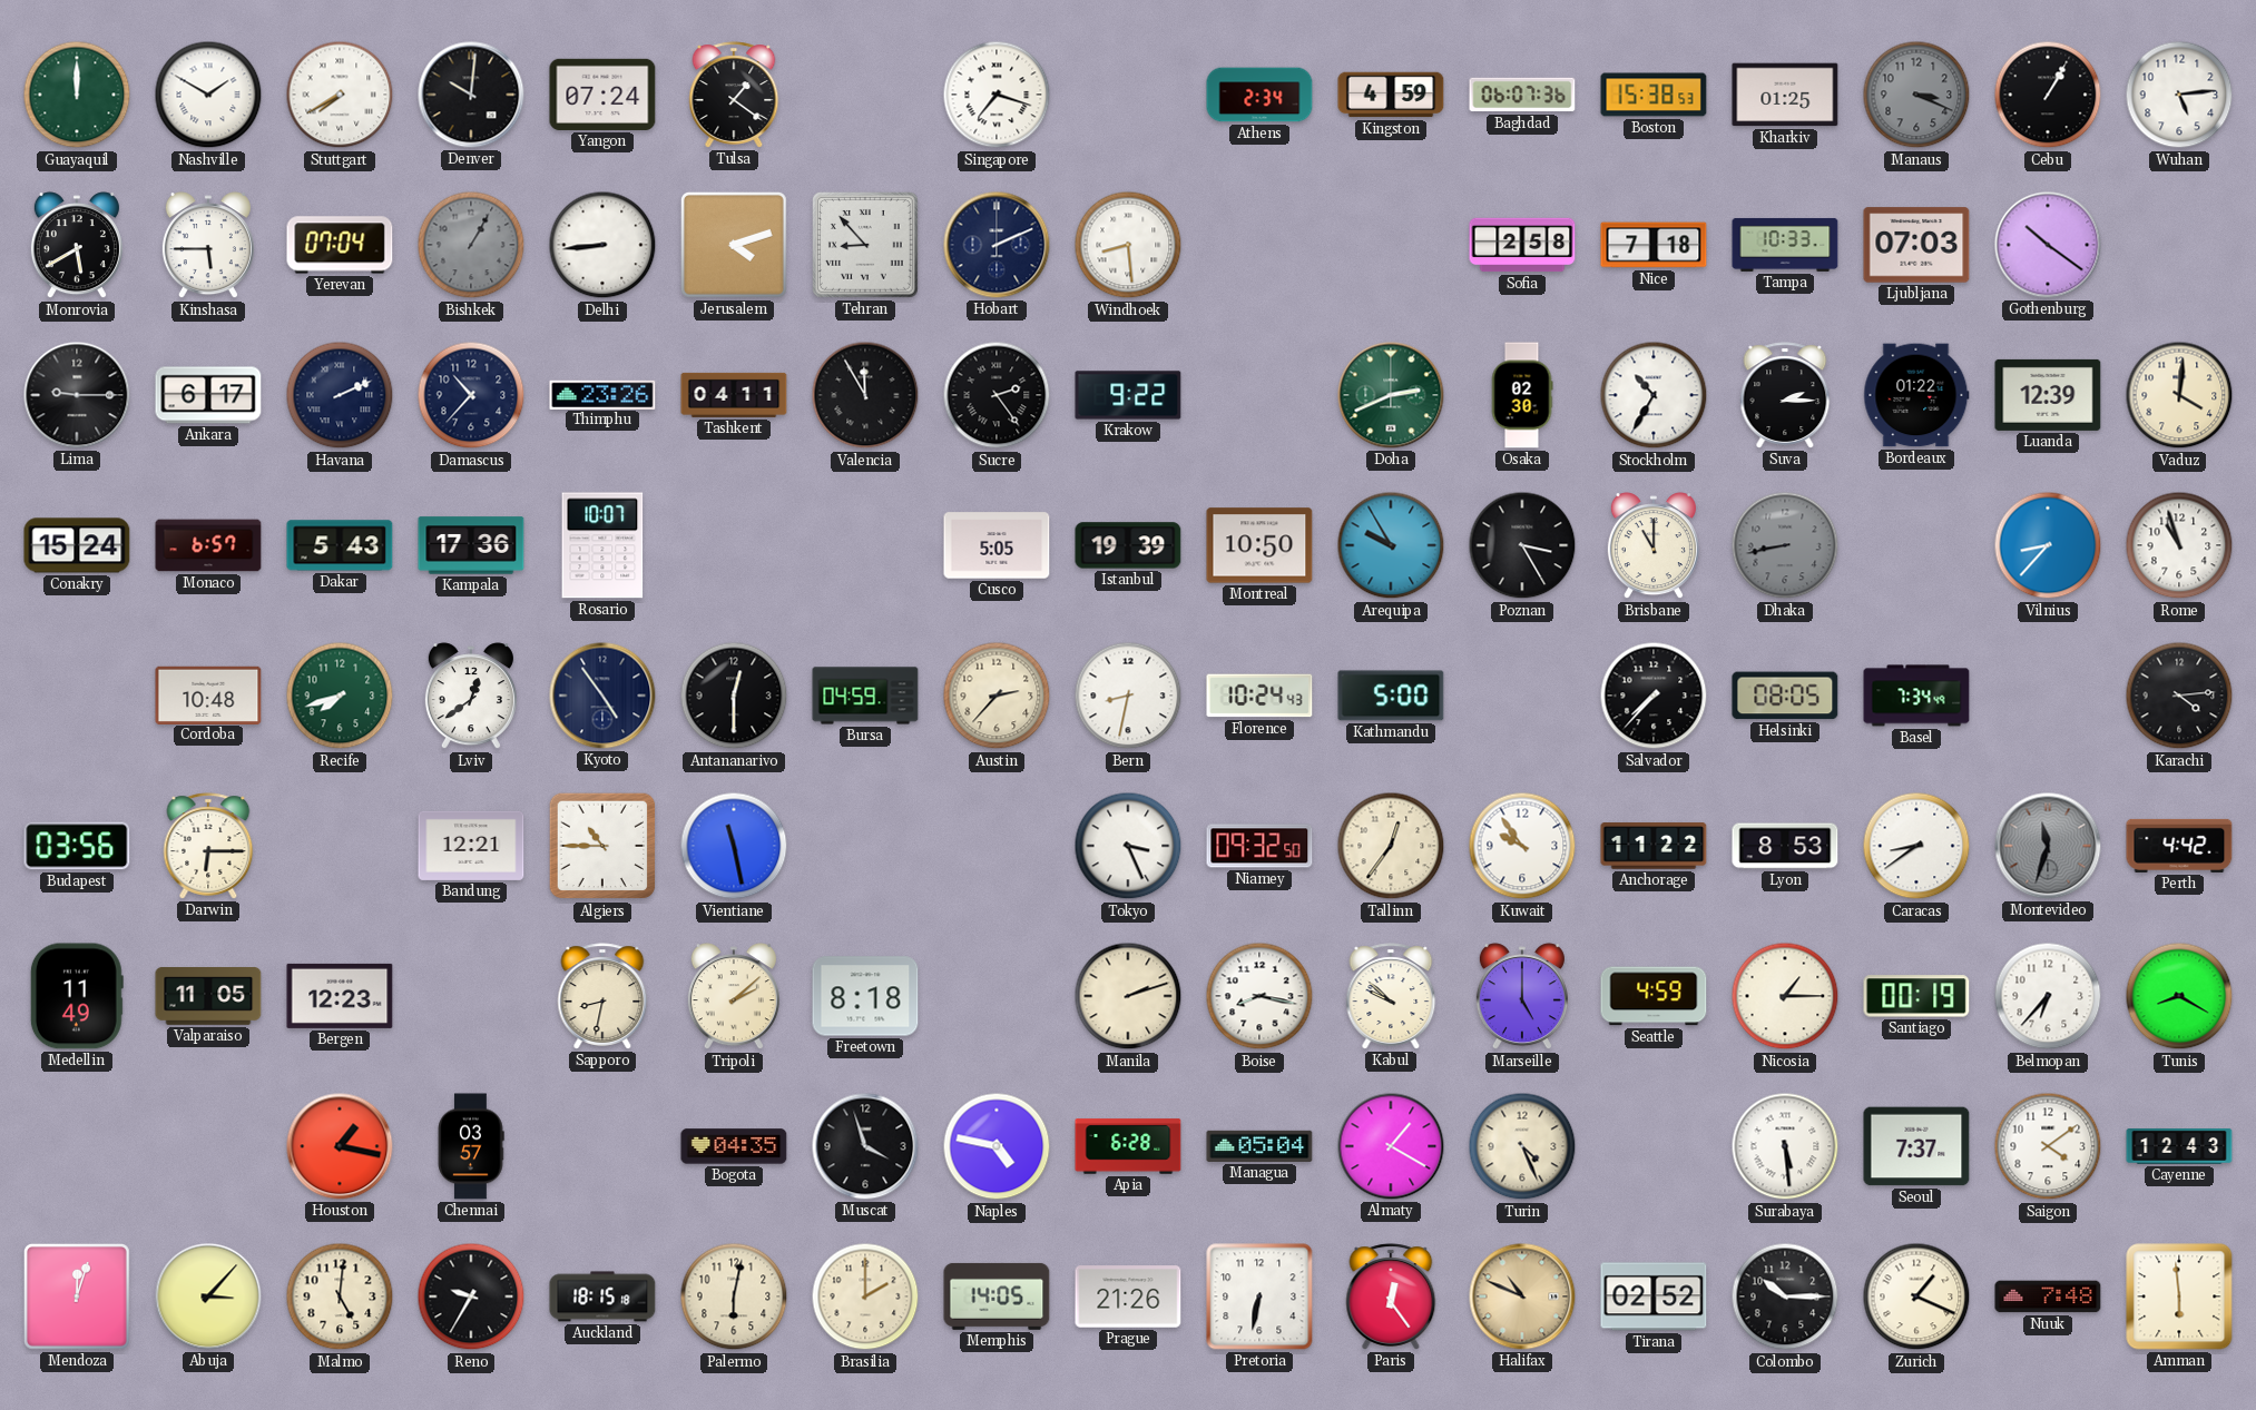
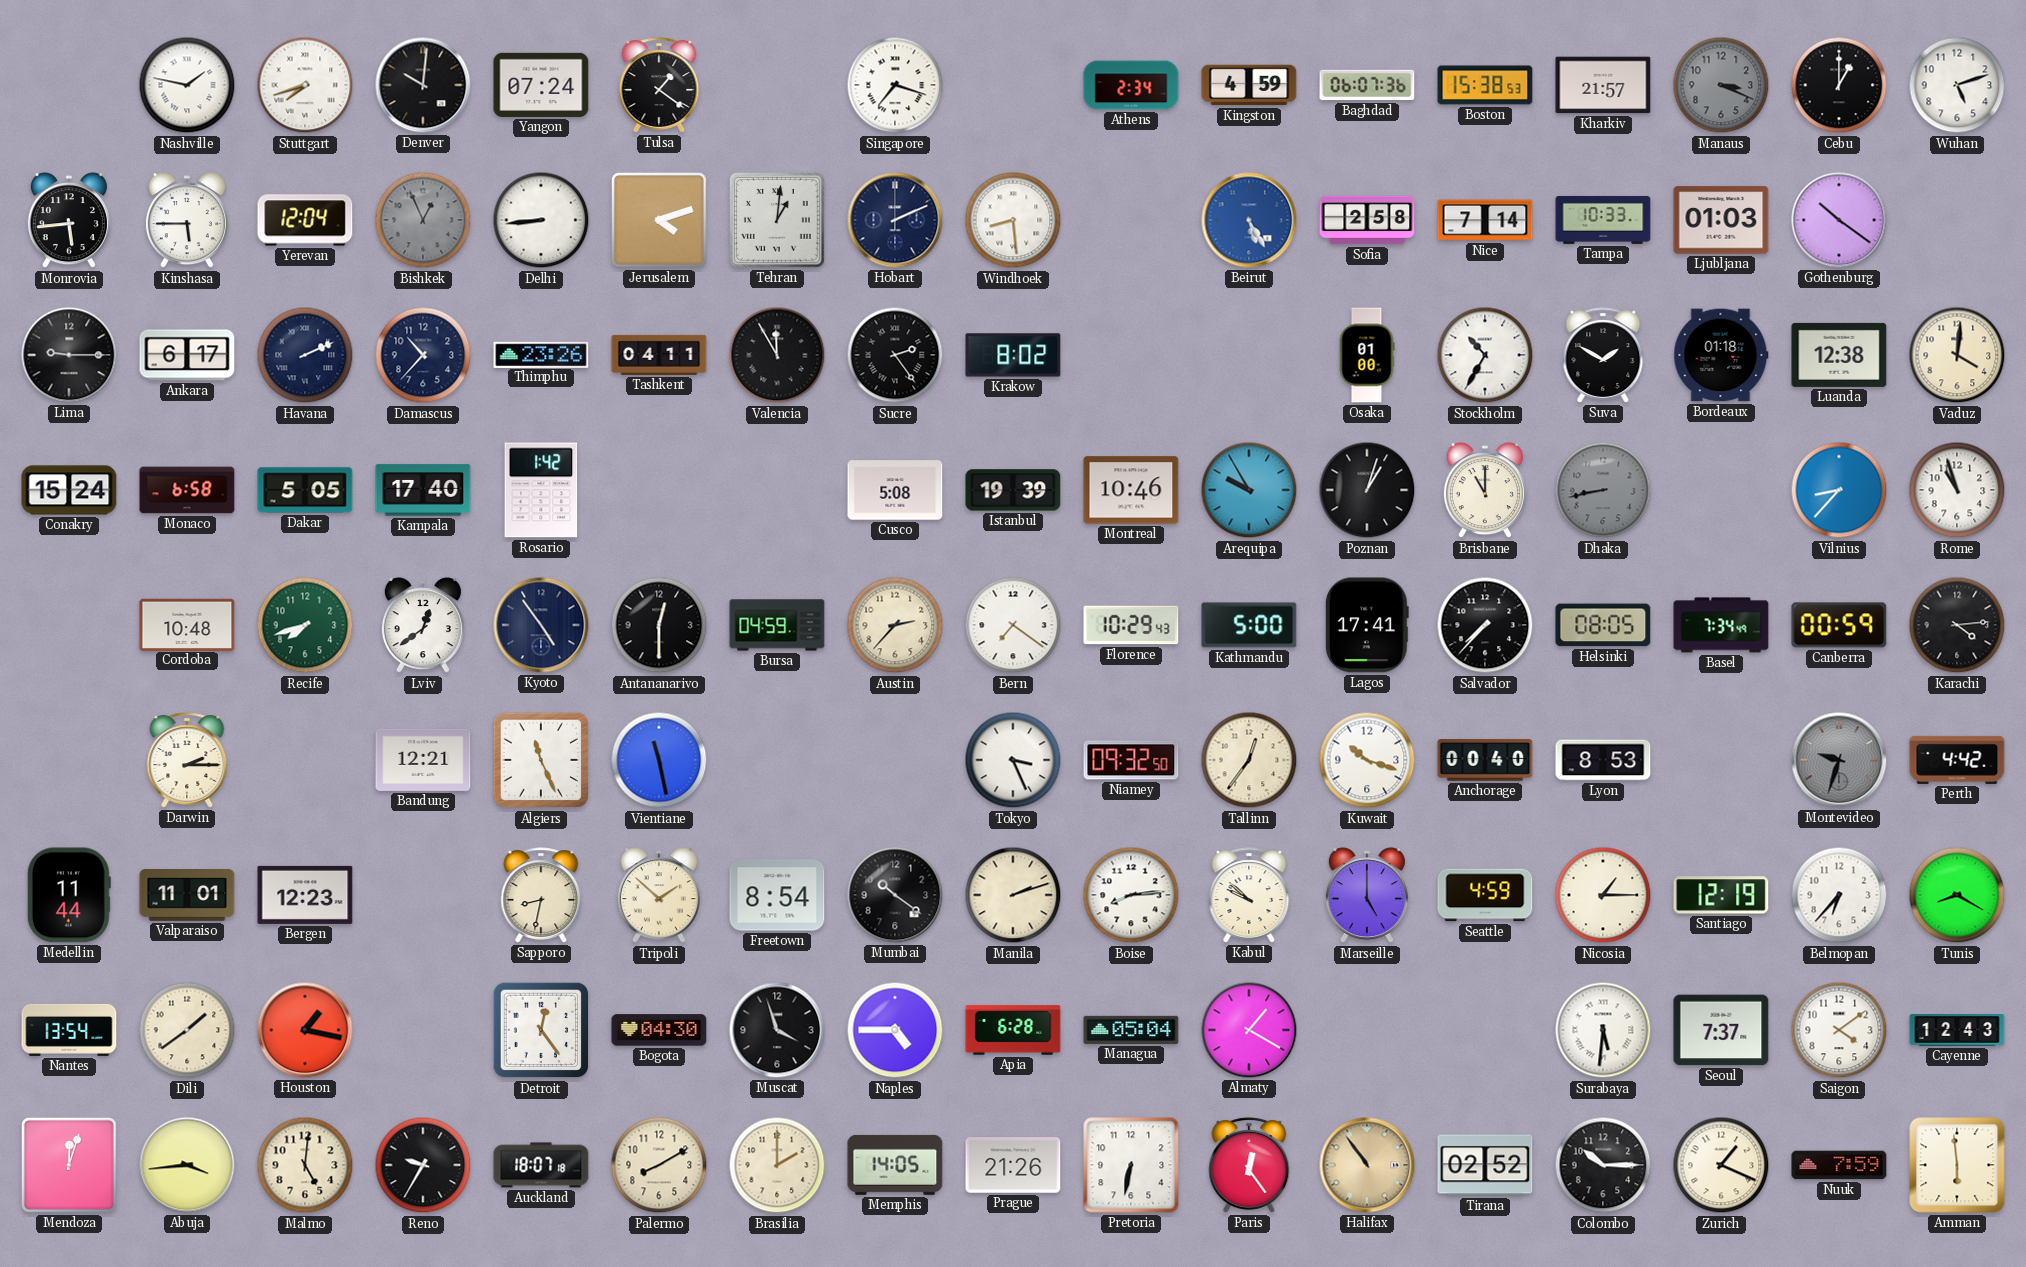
Guayaquil: 12:00 -> none
Nashville: 1:50 -> 1:47
Stuttgart: 7:40 -> 7:42
Kharkiv: 01:25 -> 21:57
Cebu: 1:05 -> 1:00
Wuhan: 5:14 -> 5:12
Monrovia: 5:40 -> 5:44
Yerevan: 07:04 -> 12:04
Bishkek: 1:05 -> 12:56
Tehran: 8:53 -> 1:01
Beirut: none -> 5:25
Nice: 7:18 -> 7:14
Ljubljana: 07:03 -> 01:03
Krakow: 9:22 -> 8:02
Doha: 2:41 -> none
Osaka: 02:30 -> 01:00
Suva: 2:15 -> 1:50
Bordeaux: 01:22 -> 01:18
Luanda: 12:39 -> 12:38
Monaco: 6:57 -> 6:58
Dakar: 5:43 -> 5:05
Kampala: 17:36 -> 17:40
Rosario: 10:07 -> 1:42
Cusco: 5:05 -> 5:08
Montreal: 10:50 -> 10:46
Poznan: 3:25 -> 1:03
Bern: 8:32 -> 7:21
Florence: 10:24 -> 10:29
Lagos: none -> 17:41
Canberra: none -> 00:59
Budapest: 03:56 -> none
Darwin: 6:15 -> 2:15
Algiers: 10:45 -> 11:26
Kuwait: 9:54 -> 10:18
Anchorage: 11:22 -> 00:40
Caracas: 8:39 -> none
Montevideo: 11:33 -> 9:33
Medellin: 11:49 -> 11:44
Valparaiso: 11:05 -> 11:01
Tripoli: 2:08 -> 1:52
Freetown: 8:18 -> 8:54
Mumbai: none -> 10:21
Boise: 8:17 -> 8:14
Santiago: 00:19 -> 12:19
Nantes: none -> 13:54
Dili: none -> 1:39
Chennai: 03:57 -> none
Detroit: none -> 12:24
Bogota: 04:35 -> 04:30
Naples: 4:47 -> 4:45
Turin: 4:26 -> none
Surabaya: 5:29 -> 5:31
Abuja: 3:07 -> 3:44
Auckland: 18:15 -> 18:07
Palermo: 6:02 -> 8:10
Halifax: 10:49 -> 10:54
Nuuk: 7:48 -> 7:59
